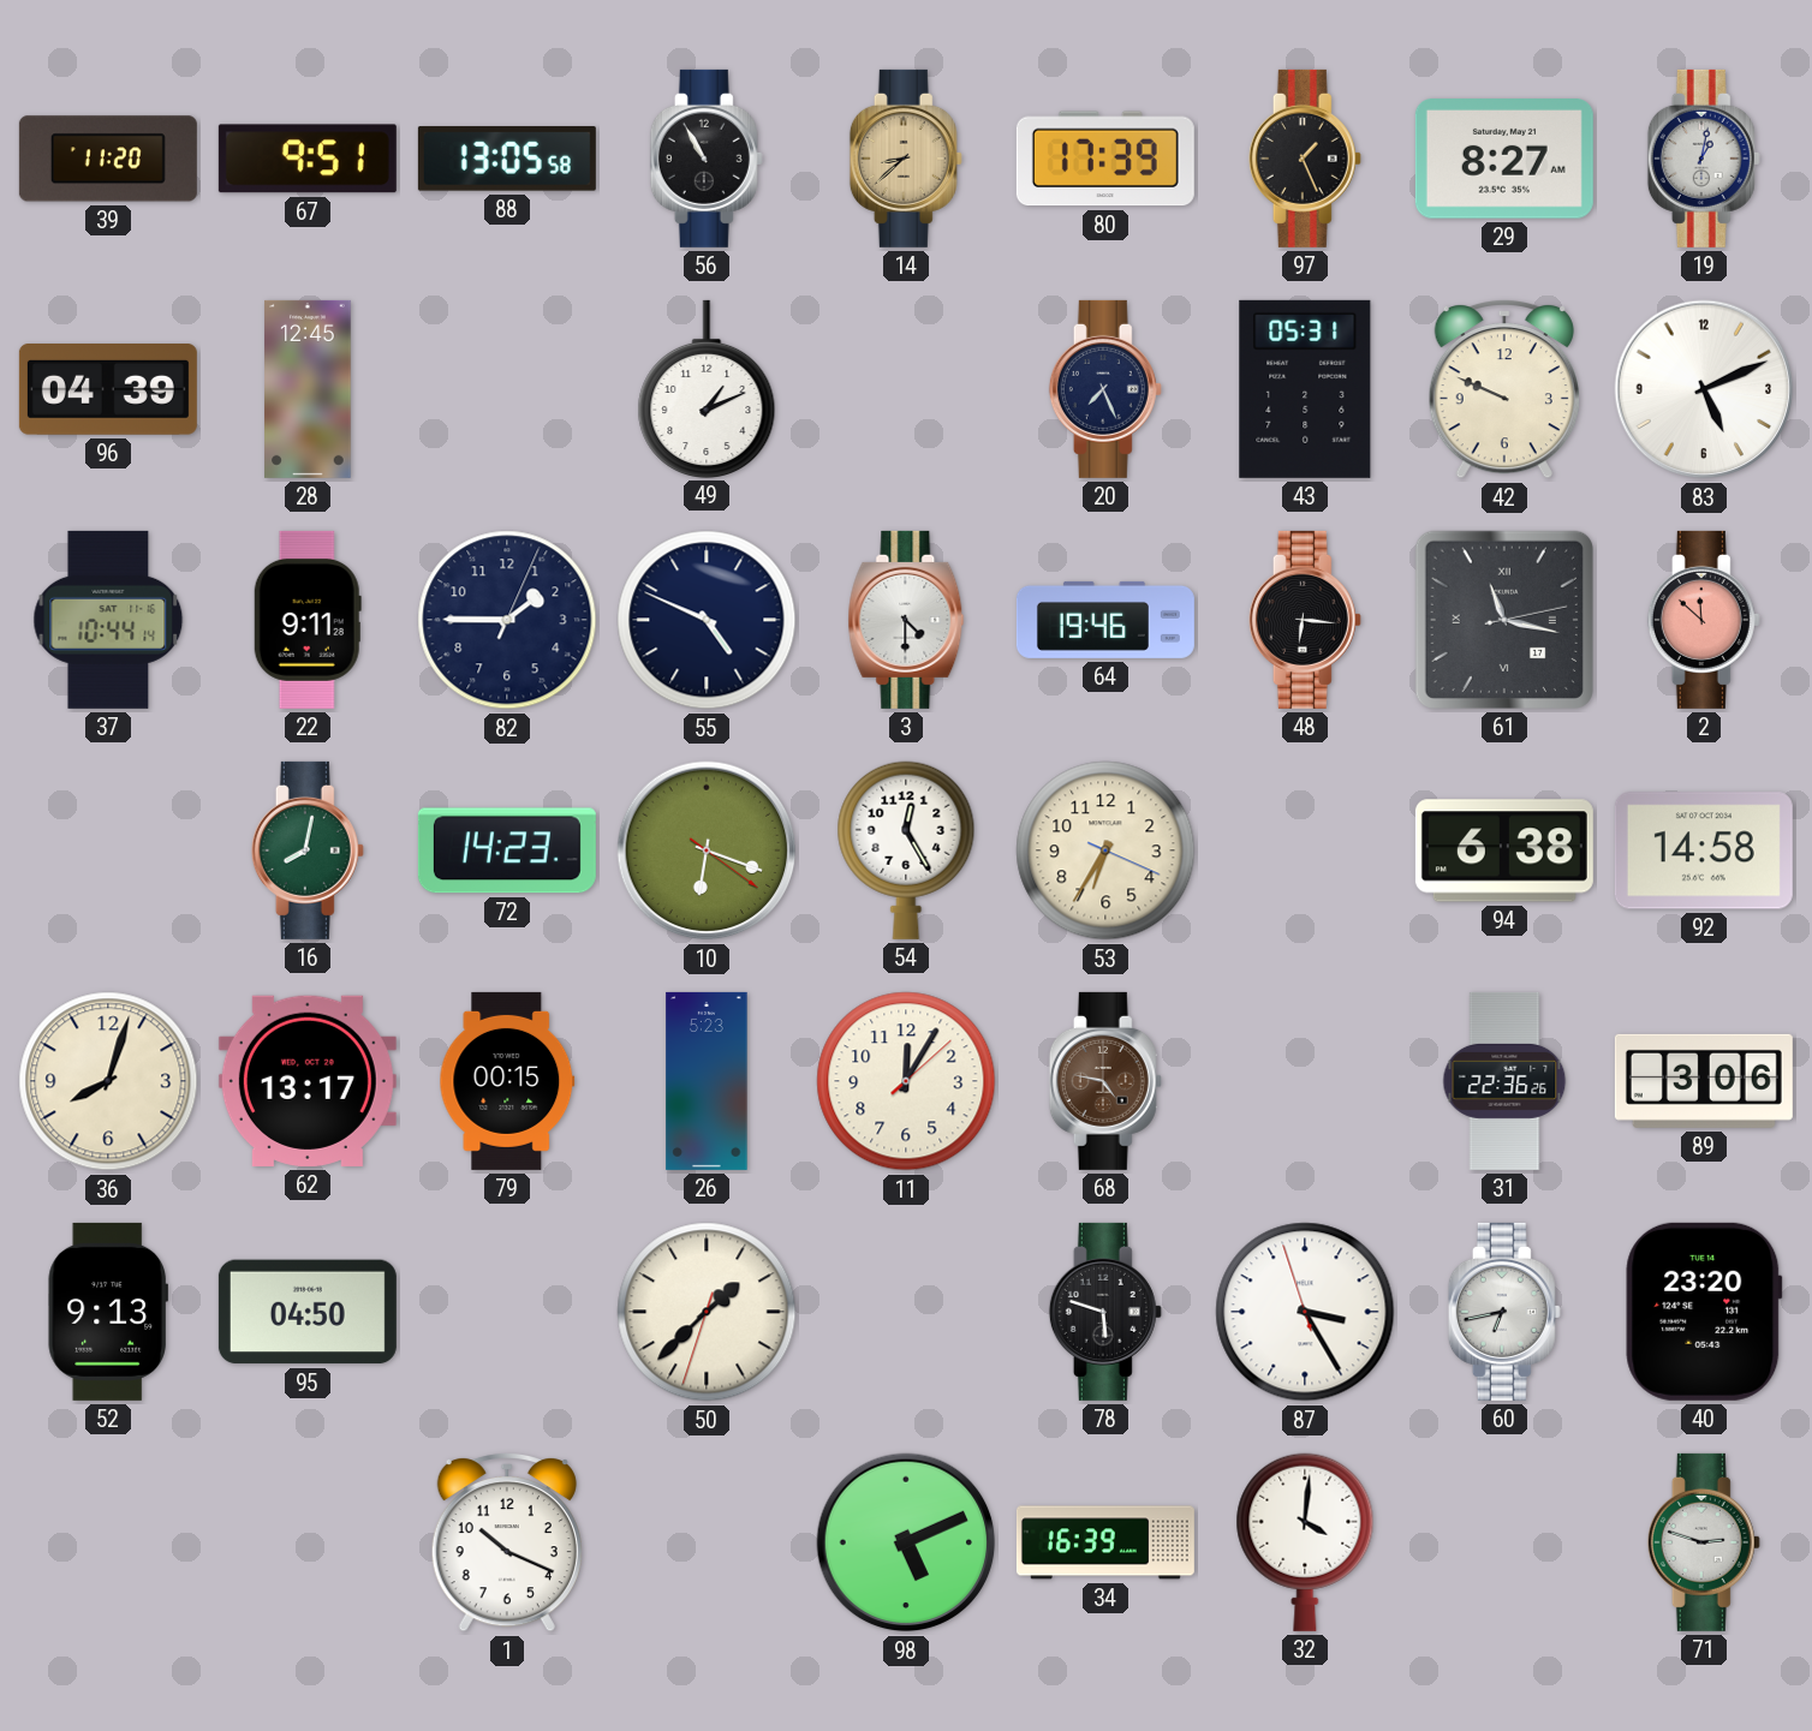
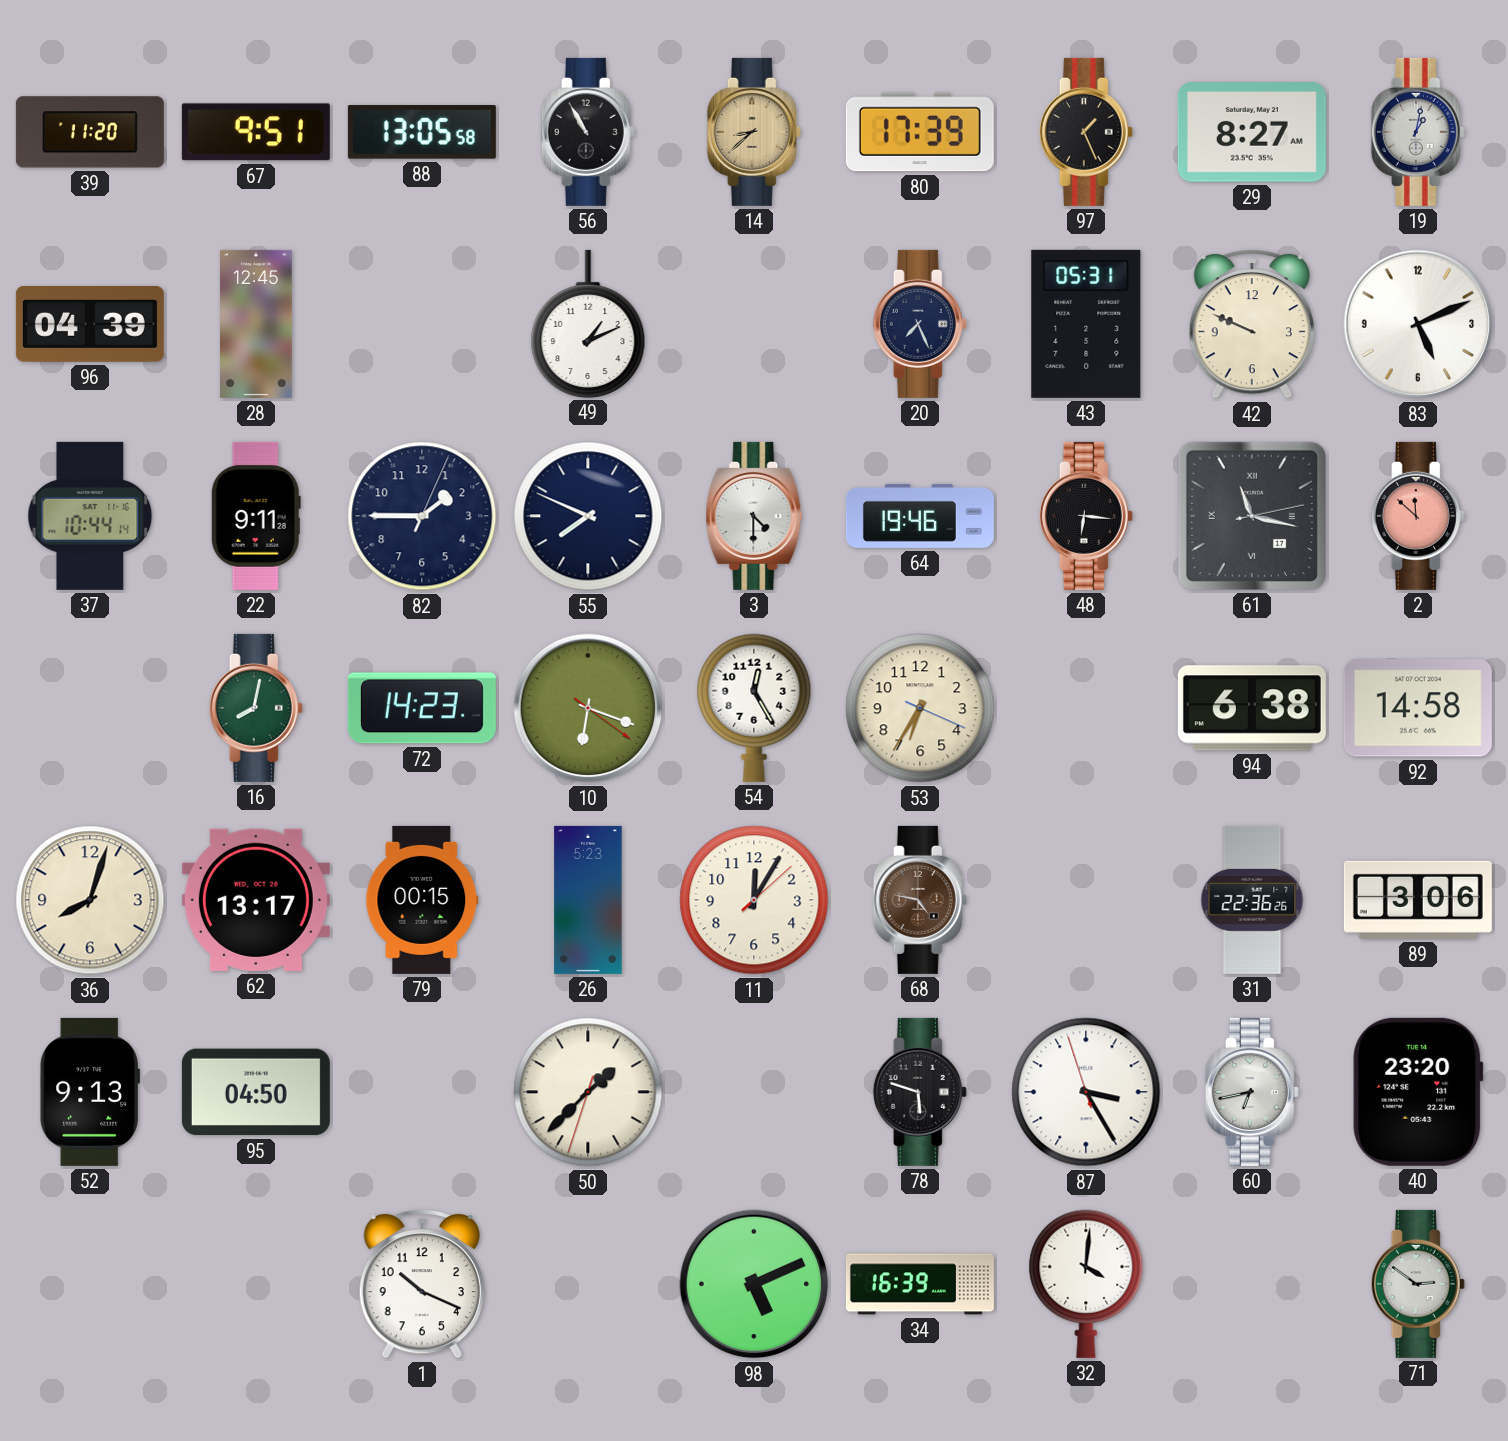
55: 4:49 -> 7:49
71: 2:48 -> 2:51
